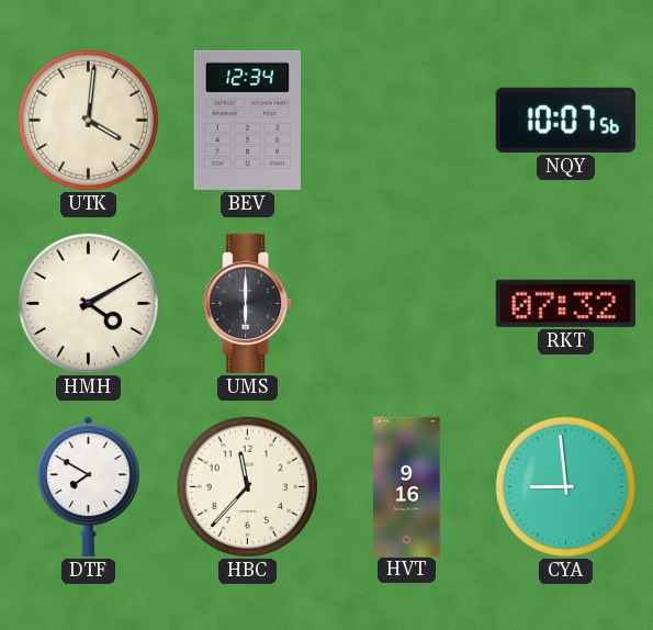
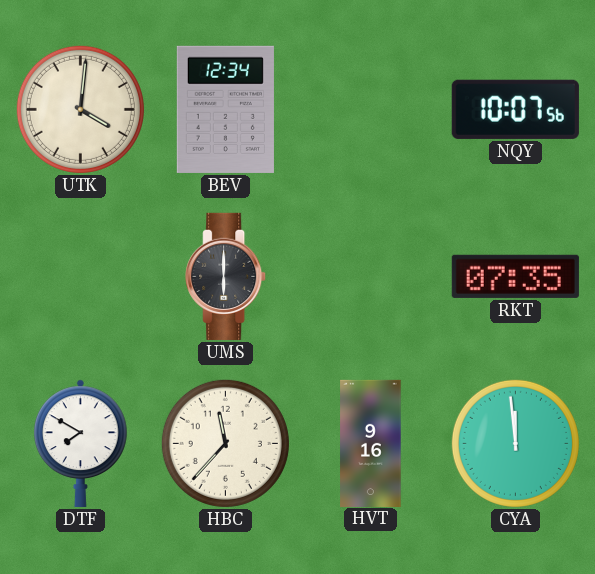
HMH: 4:10 -> none
RKT: 07:32 -> 07:35
CYA: 8:59 -> 11:59
